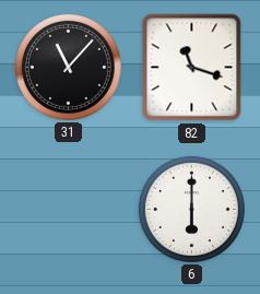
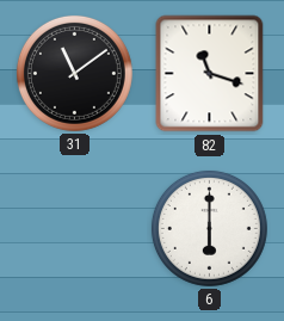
31: 11:07 -> 11:09
